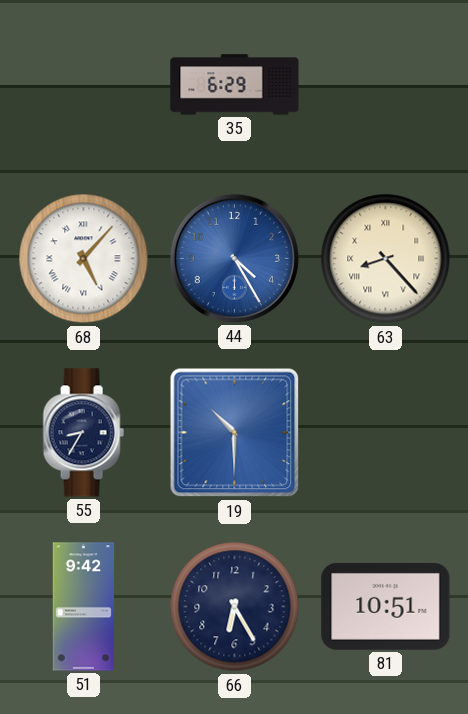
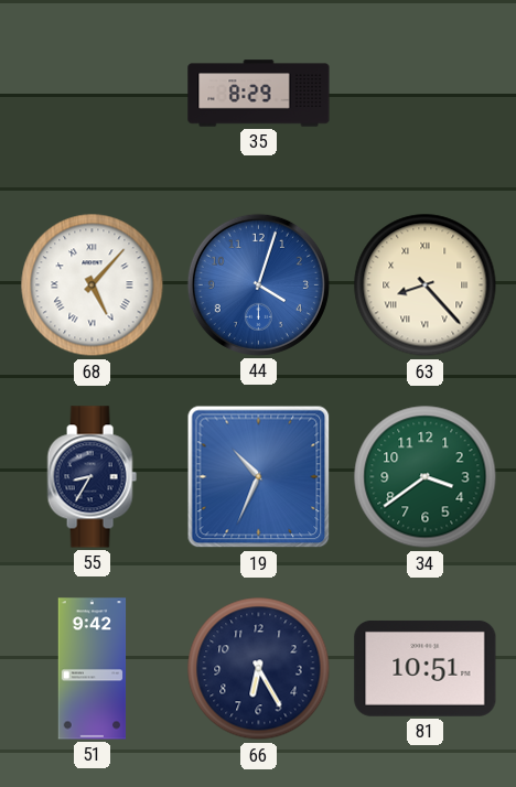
35: 6:29 -> 8:29
44: 4:25 -> 4:03
19: 10:30 -> 10:34
34: none -> 3:39
